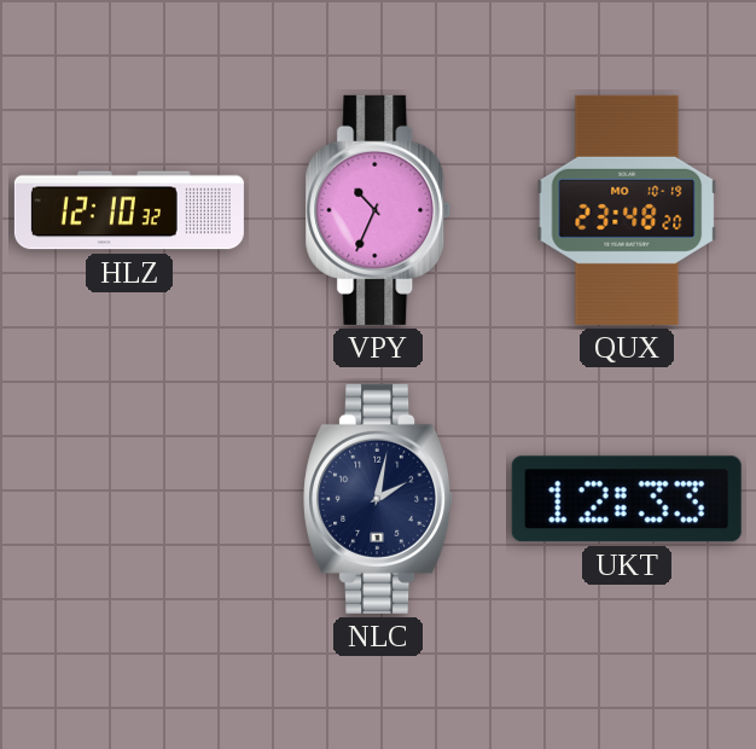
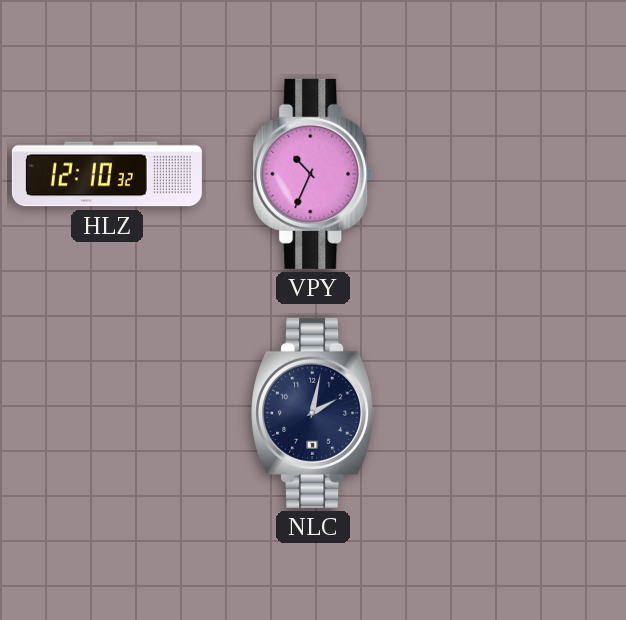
QUX: 23:48 -> none
UKT: 12:33 -> none
